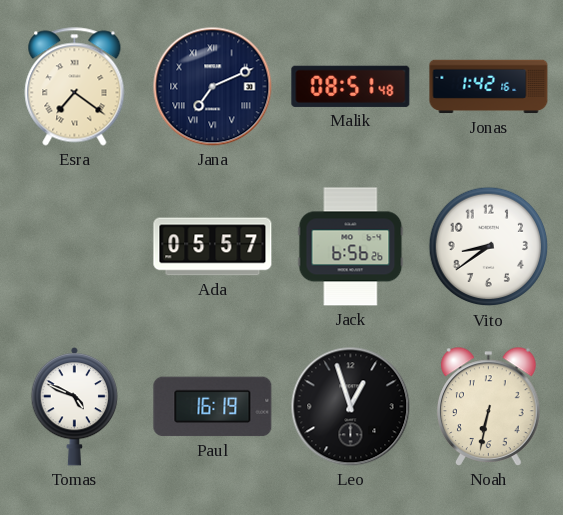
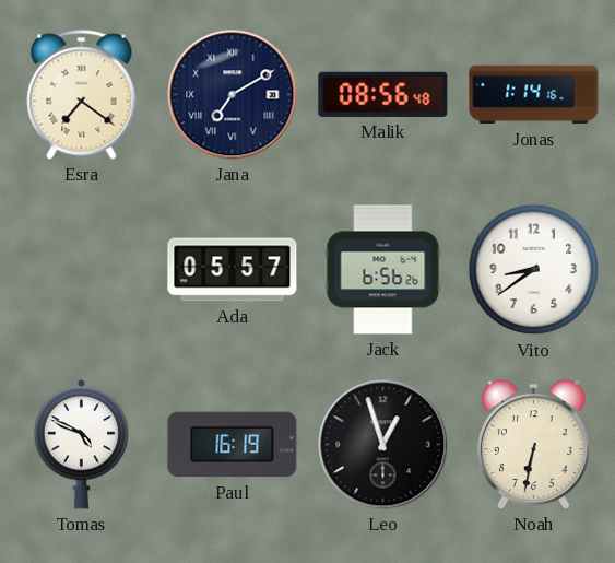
Jana: 7:11 -> 7:10
Malik: 08:51 -> 08:56
Jonas: 1:42 -> 1:14
